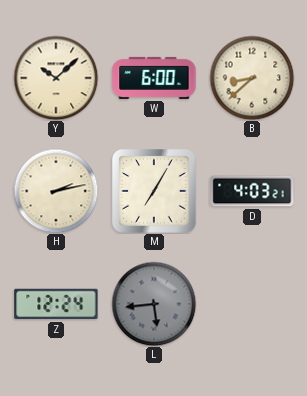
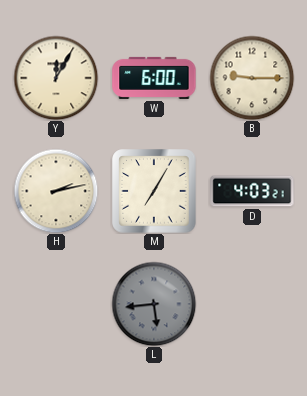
Y: 10:08 -> 12:05
B: 8:38 -> 9:15
Z: 12:24 -> none
